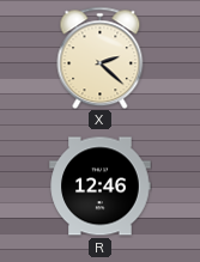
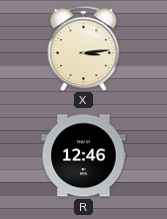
X: 2:22 -> 3:14
